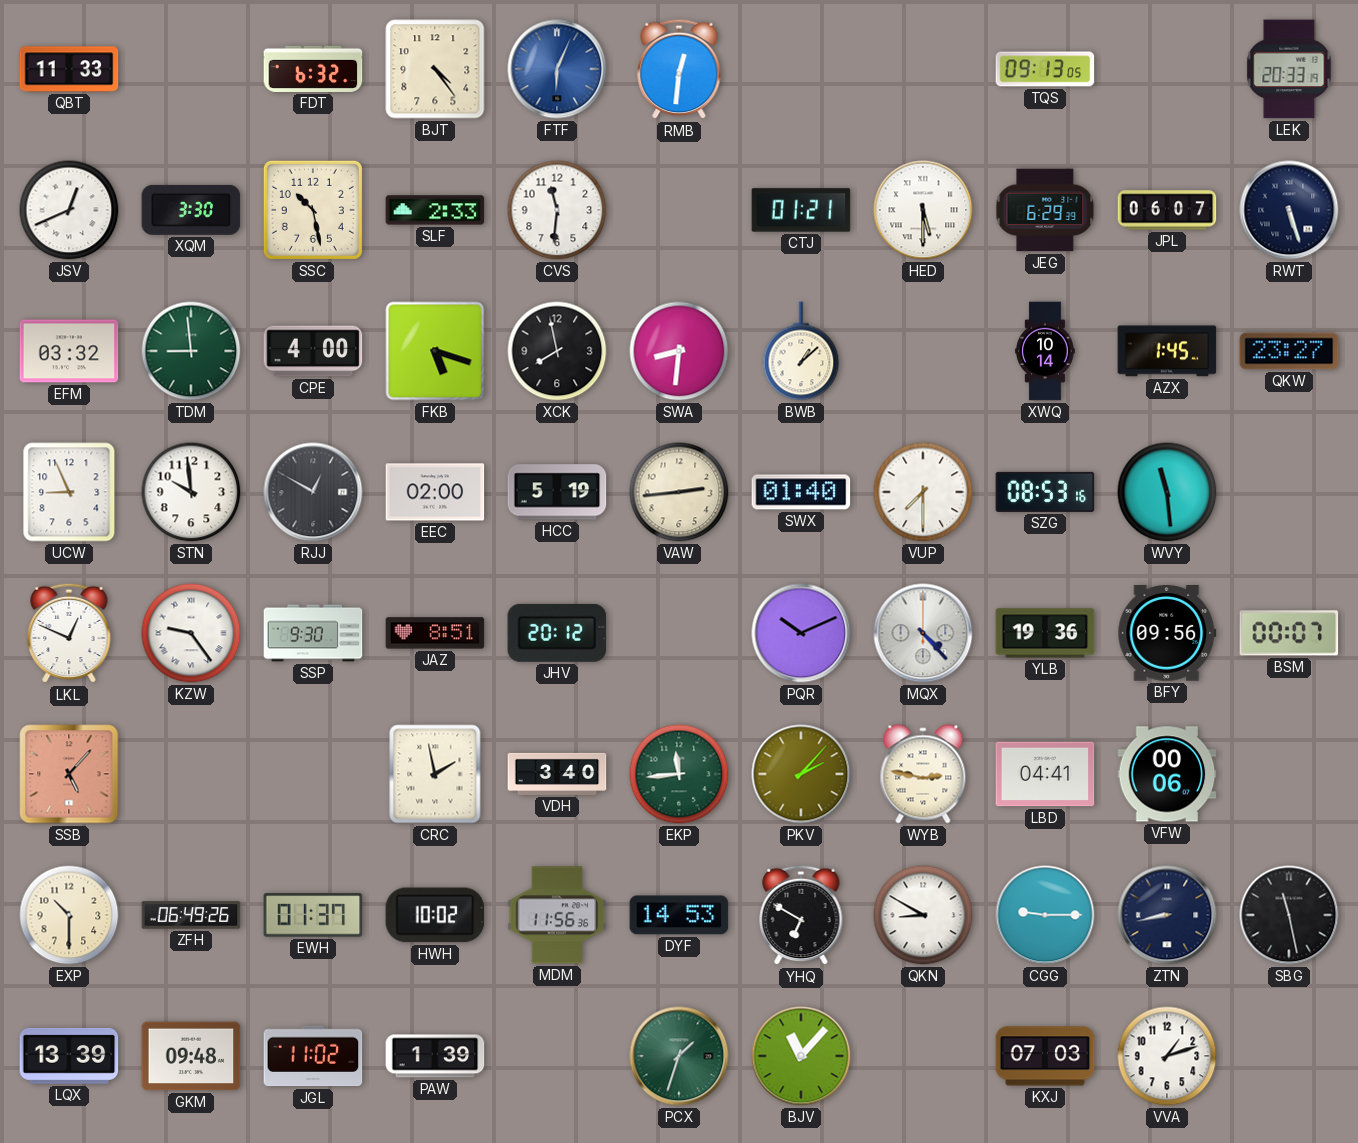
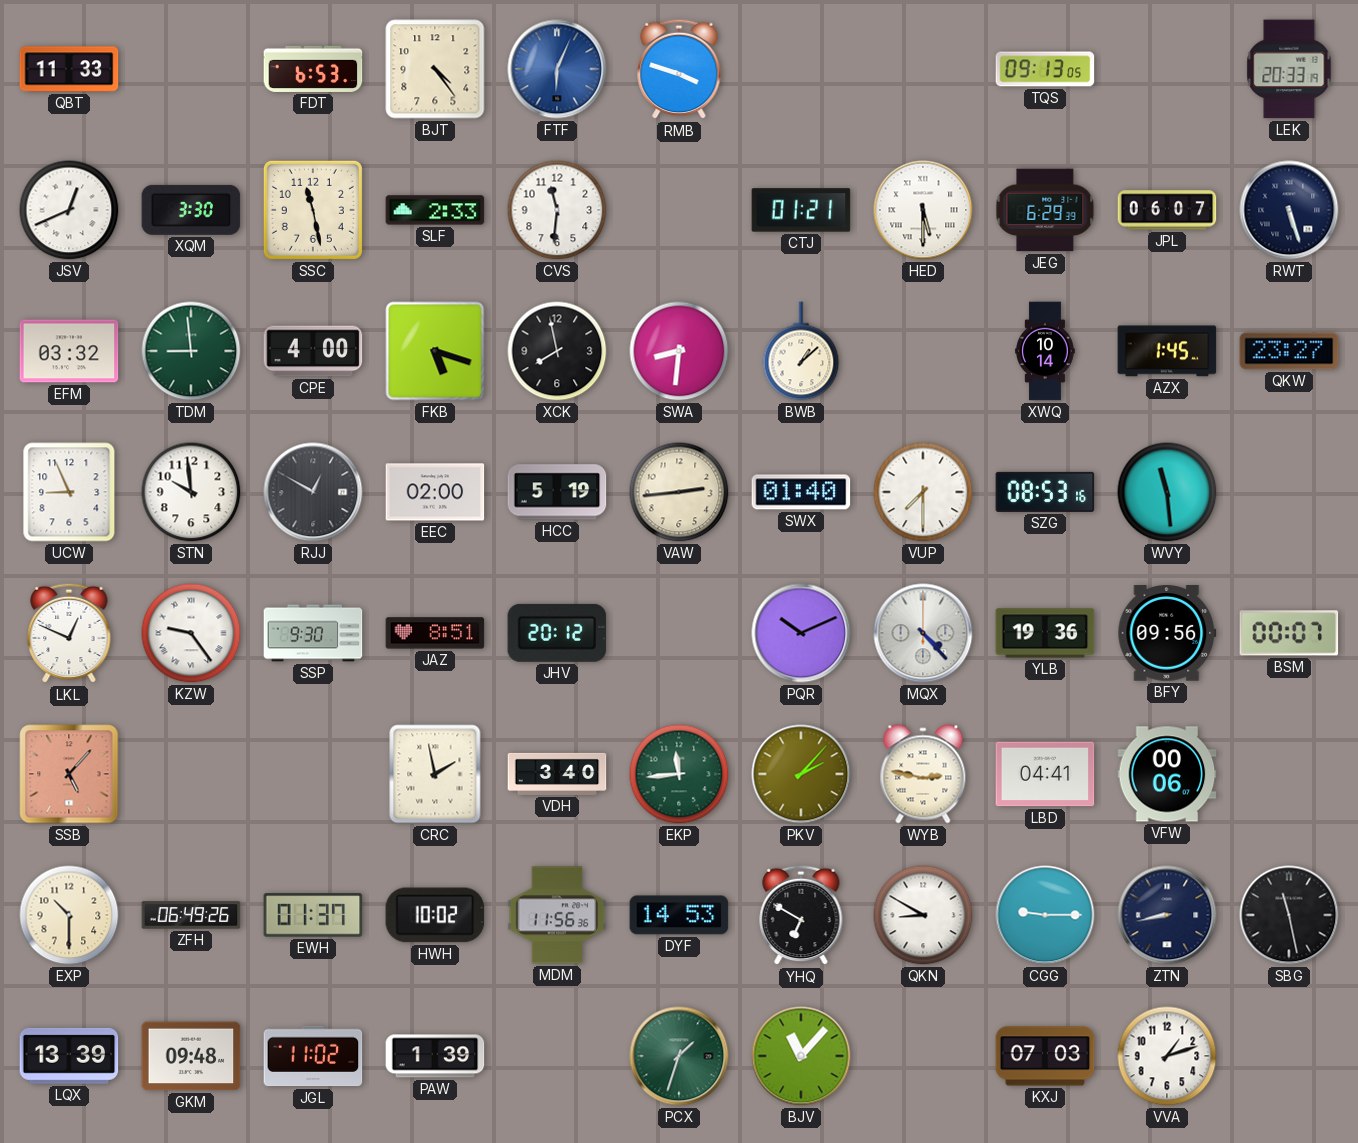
FDT: 6:32 -> 6:53
RMB: 12:31 -> 3:48
SSC: 10:28 -> 11:28
